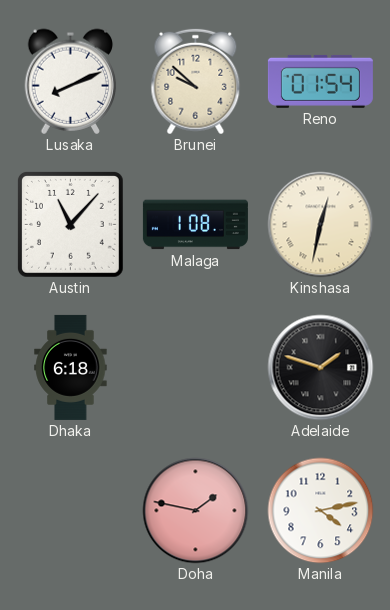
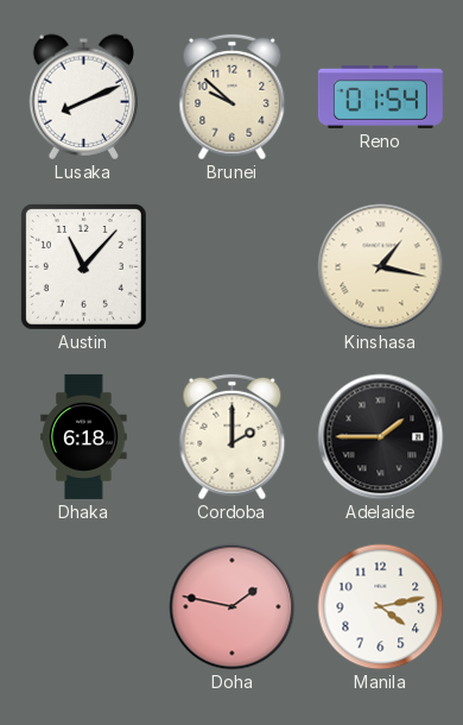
Malaga: 1:08 -> none
Kinshasa: 12:32 -> 1:17
Cordoba: none -> 2:00
Adelaide: 1:48 -> 1:45
